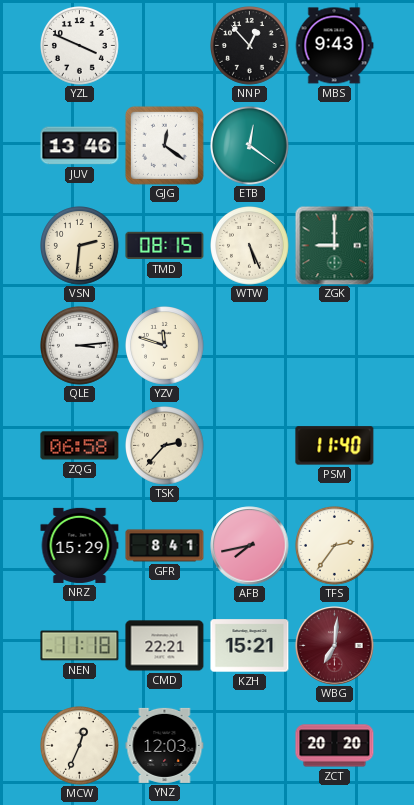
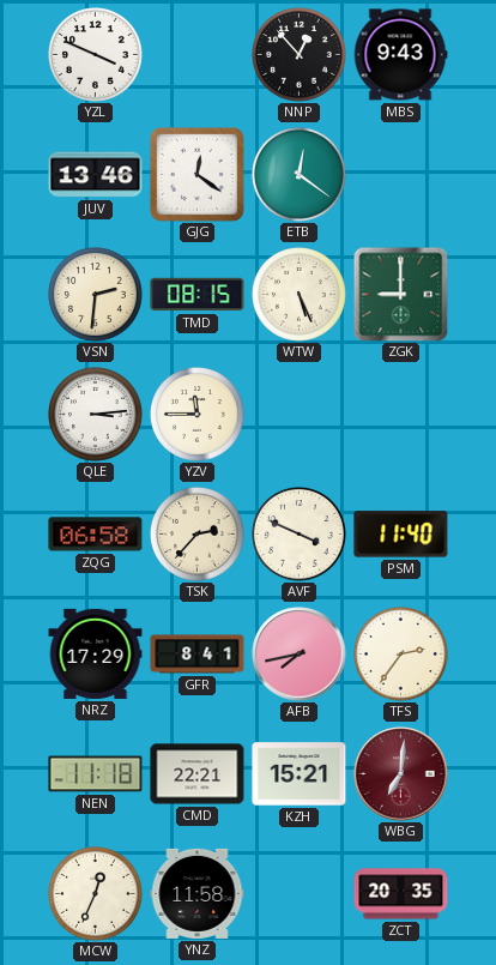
YZV: 11:48 -> 11:45
AVF: none -> 3:49
NRZ: 15:29 -> 17:29
YNZ: 12:03 -> 11:58
ZCT: 20:20 -> 20:35
